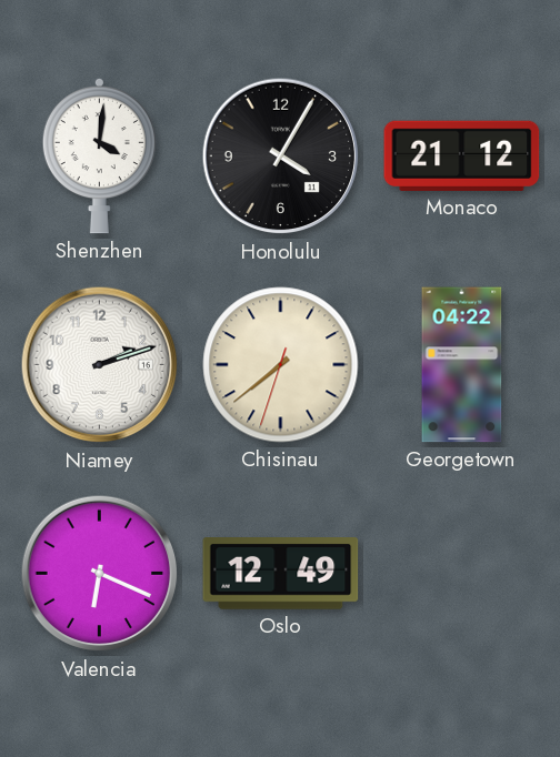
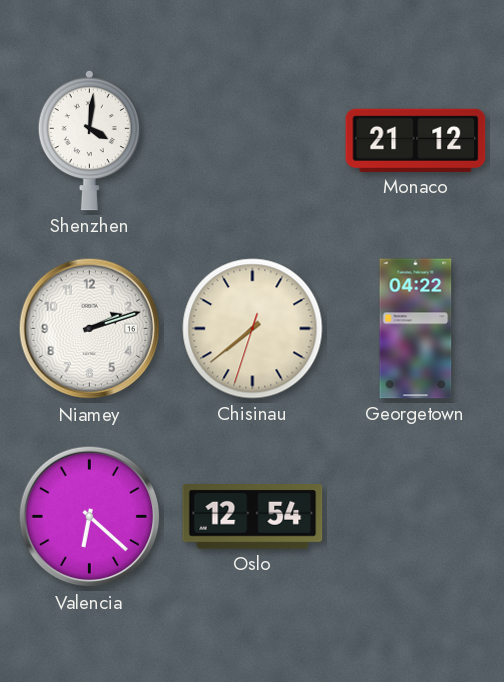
Honolulu: 4:05 -> none
Valencia: 6:19 -> 6:22
Oslo: 12:49 -> 12:54
